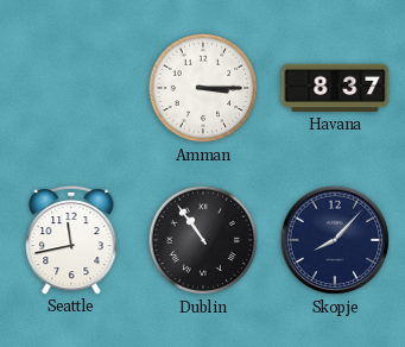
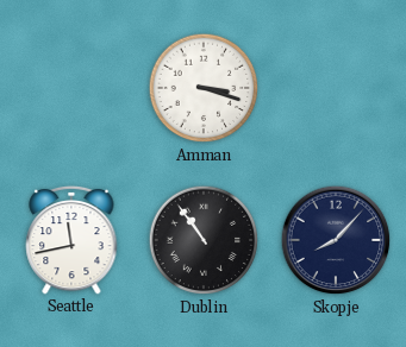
Amman: 3:15 -> 3:18
Havana: 8:37 -> none
